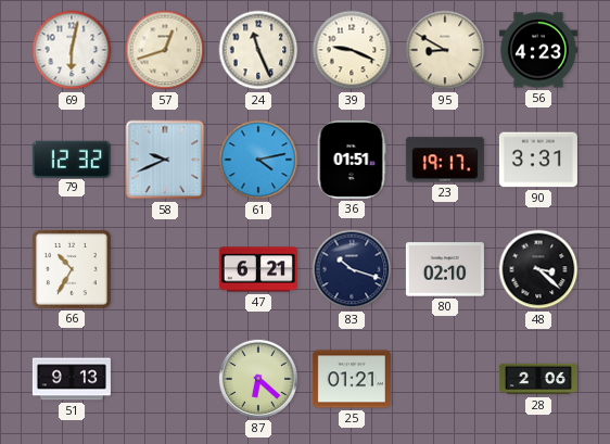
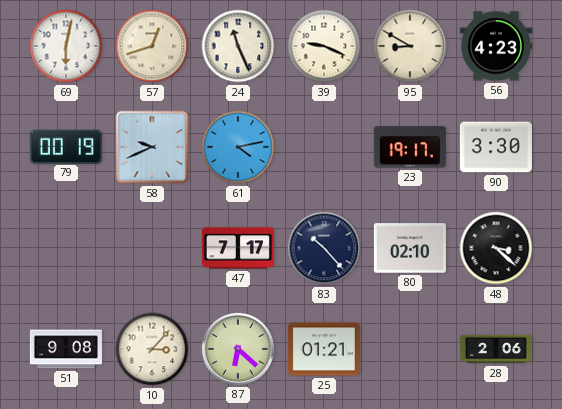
79: 12:32 -> 00:19
36: 01:51 -> none
90: 3:31 -> 3:30
66: 10:35 -> none
47: 6:21 -> 7:17
83: 10:18 -> 10:23
51: 9:13 -> 9:08
10: none -> 3:07
